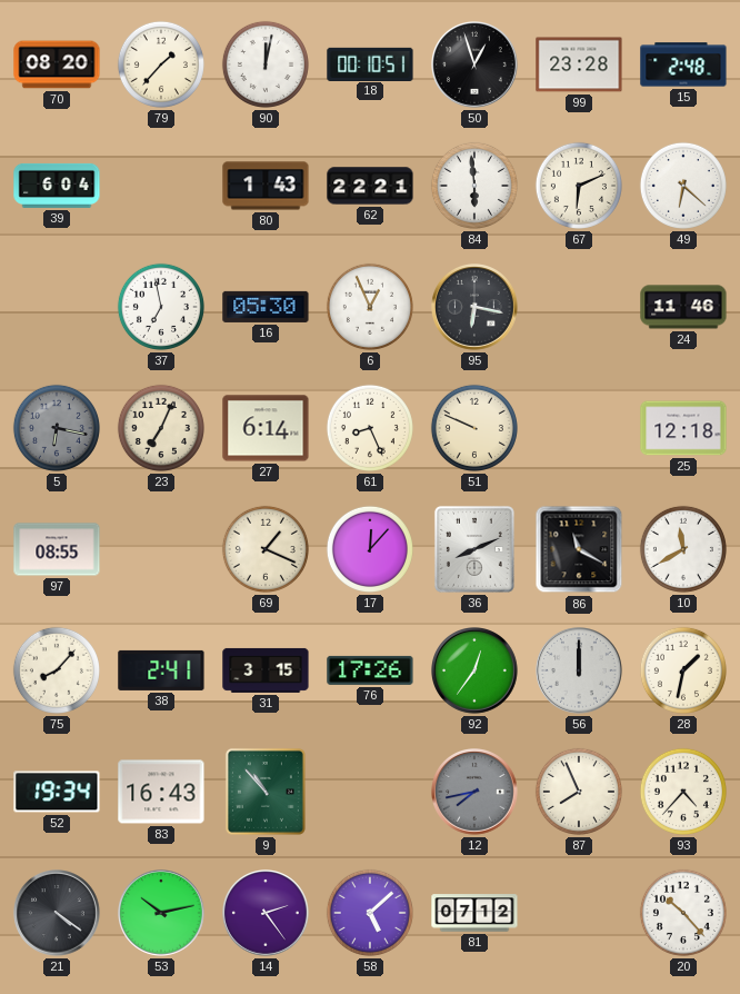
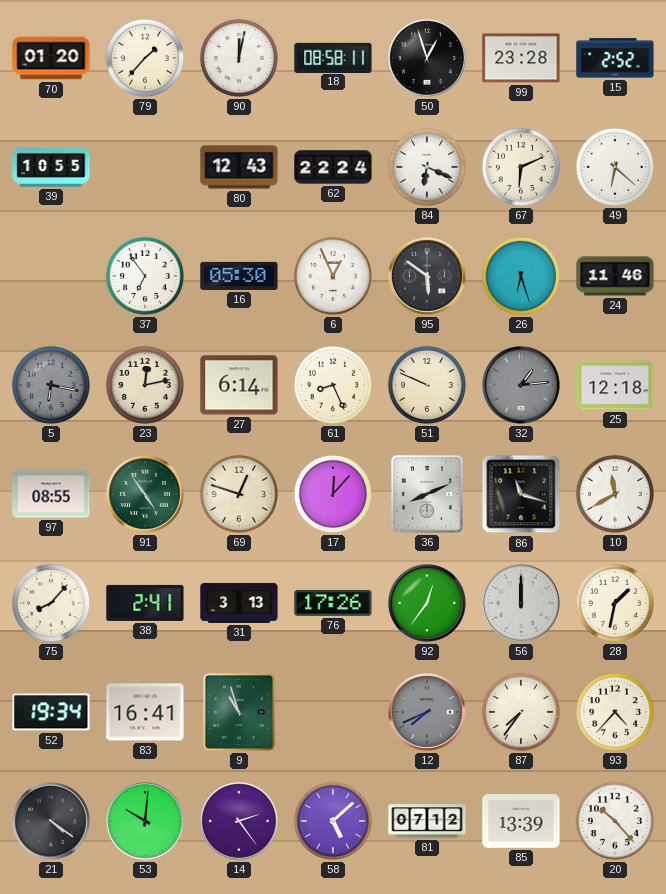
70: 08:20 -> 01:20
18: 00:10 -> 08:58
15: 2:48 -> 2:52
39: 6:04 -> 10:55
80: 1:43 -> 12:43
62: 22:21 -> 22:24
84: 5:59 -> 6:19
37: 6:58 -> 6:54
95: 6:17 -> 5:51
26: none -> 6:27
23: 7:04 -> 12:13
32: none -> 1:14
91: none -> 4:54
69: 1:19 -> 12:48
86: 11:20 -> 11:18
31: 3:15 -> 3:13
83: 16:43 -> 16:41
9: 10:53 -> 10:57
12: 7:43 -> 7:41
87: 7:56 -> 7:36
53: 10:13 -> 10:01
85: none -> 13:39
